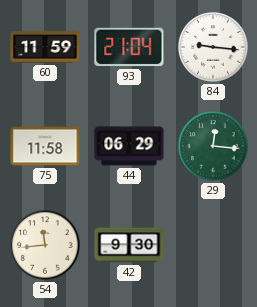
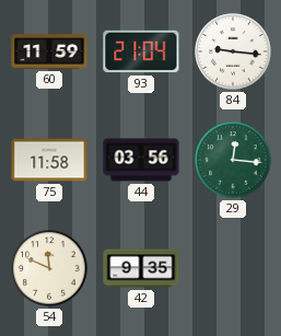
44: 06:29 -> 03:56
54: 11:44 -> 11:49
42: 9:30 -> 9:35
